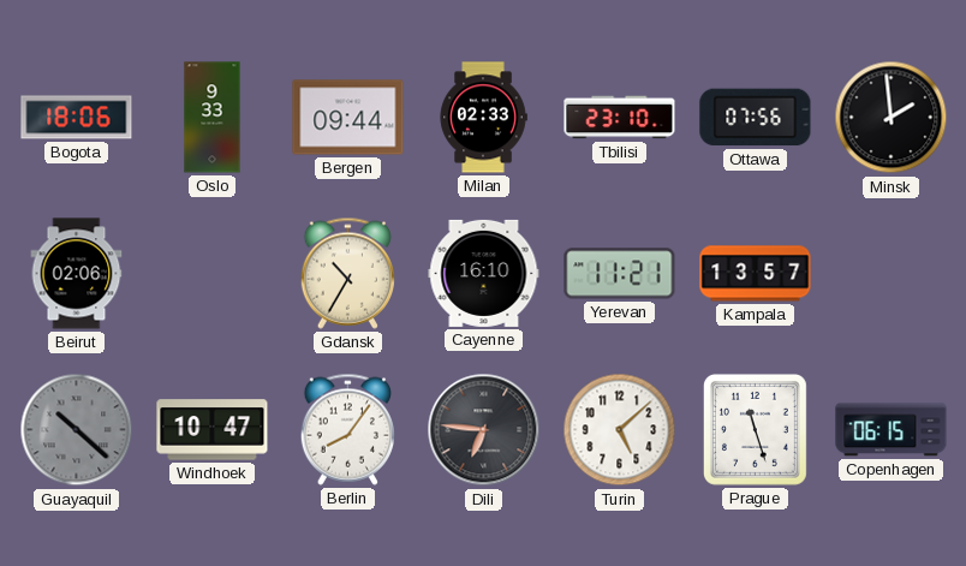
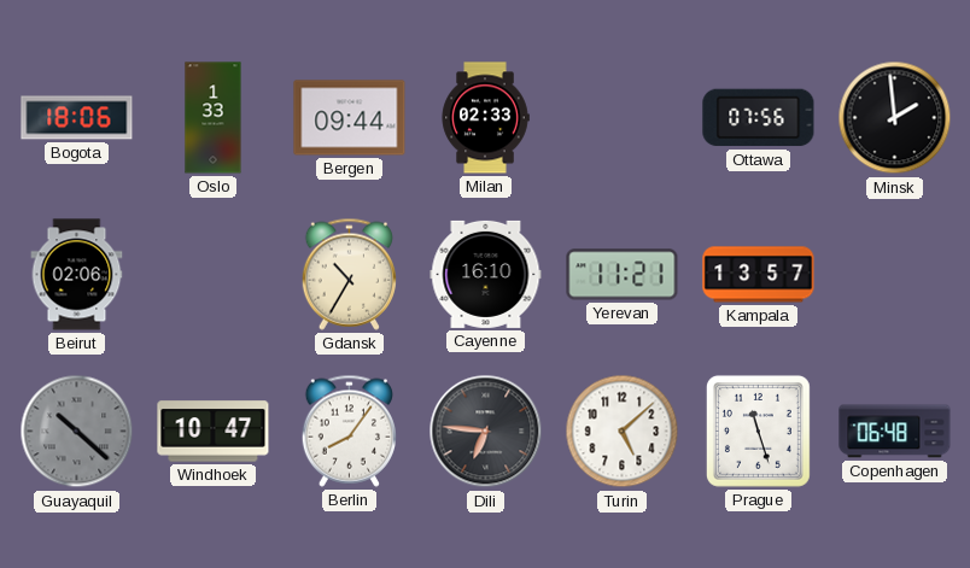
Oslo: 9:33 -> 1:33
Tbilisi: 23:10 -> none
Copenhagen: 06:15 -> 06:48
